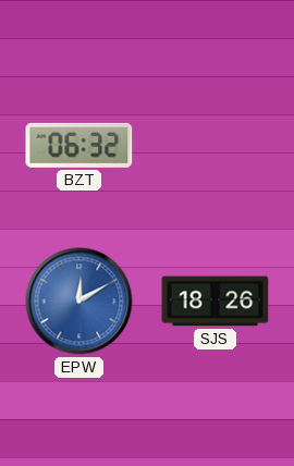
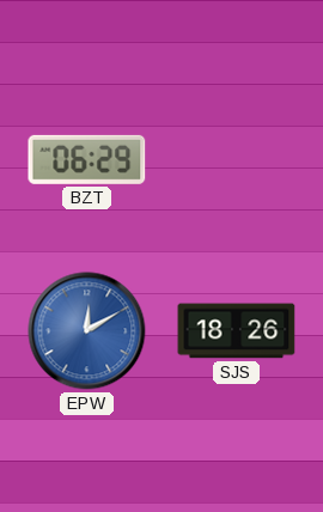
BZT: 06:32 -> 06:29
